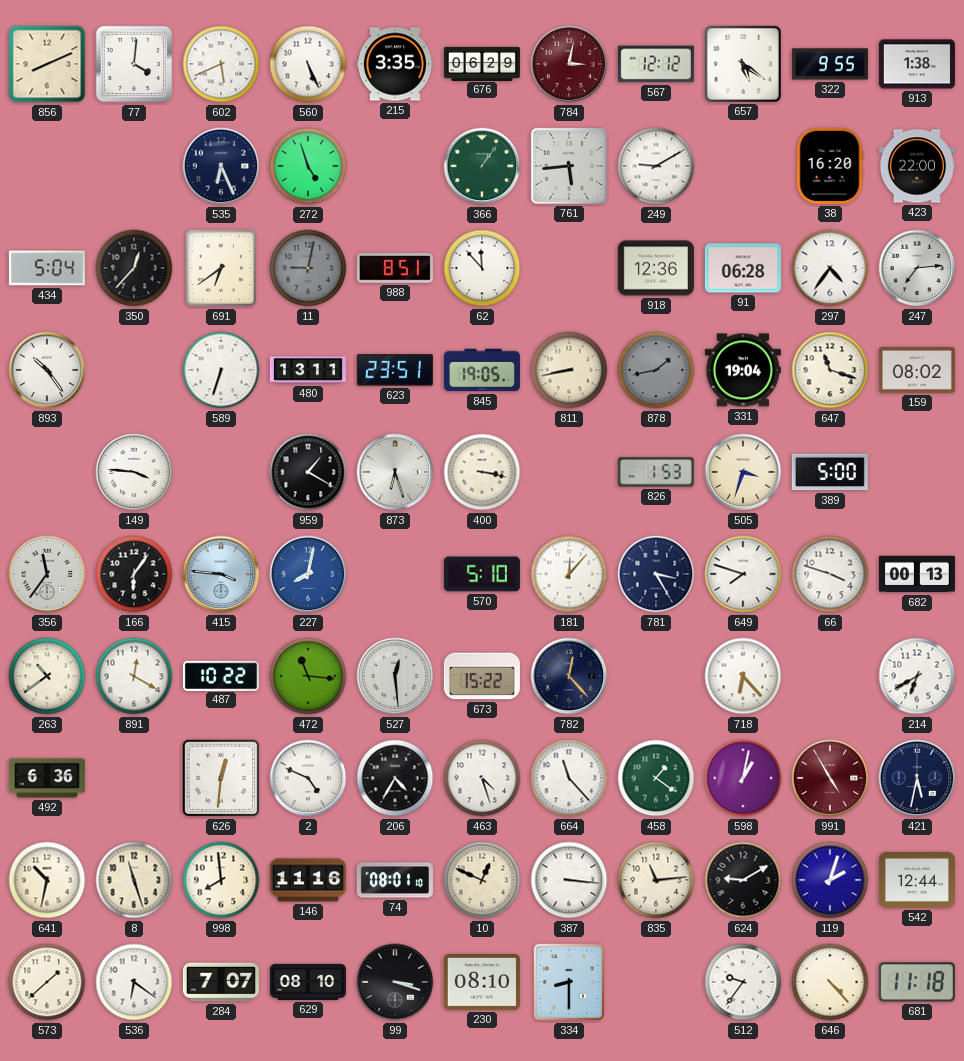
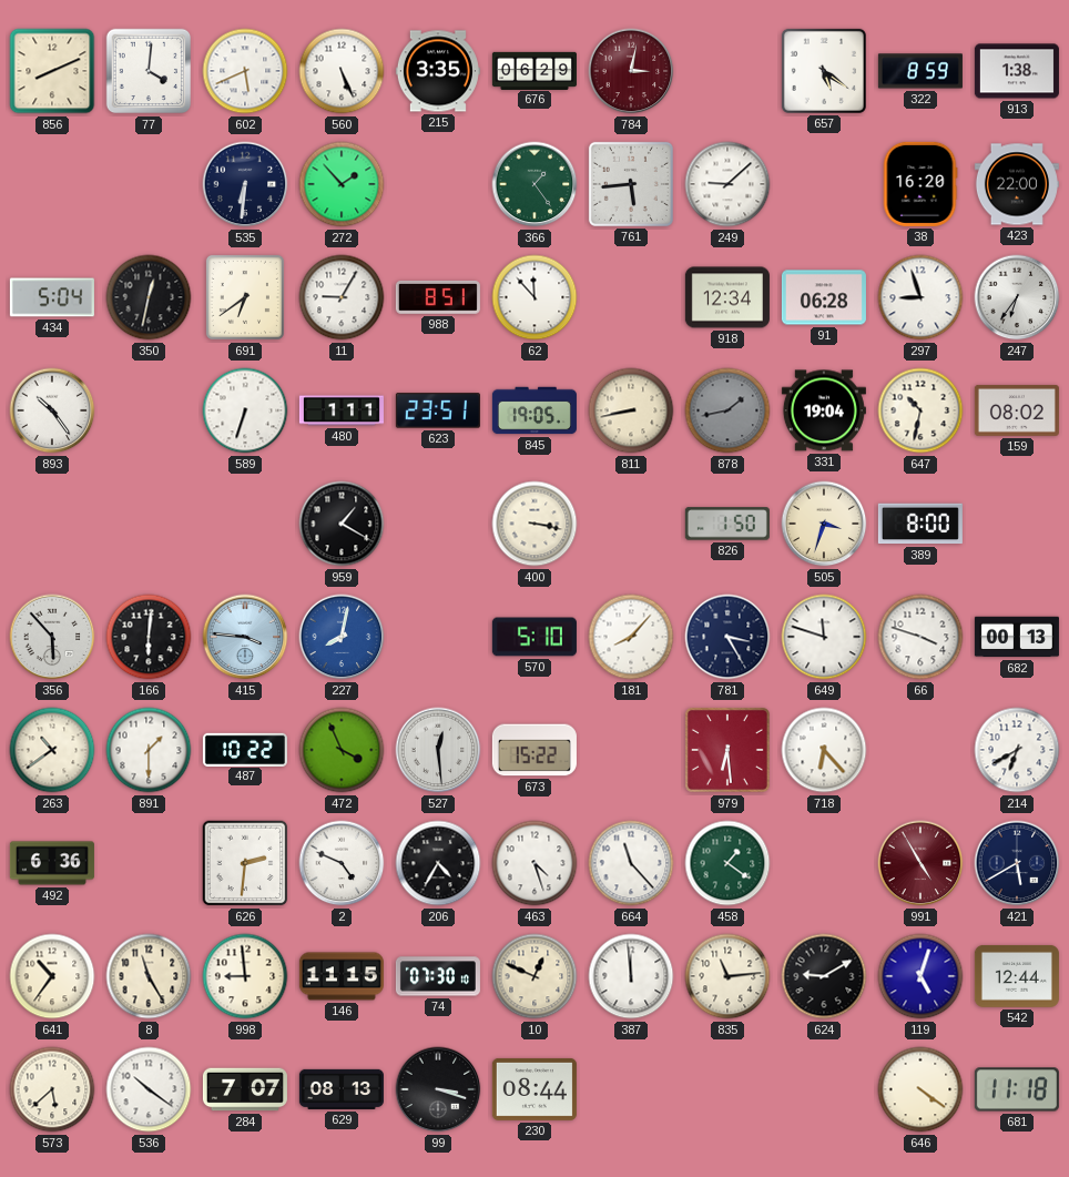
567: 12:12 -> none
322: 9:55 -> 8:59
535: 6:26 -> 6:31
272: 4:57 -> 1:53
366: 1:06 -> 1:24
249: 9:10 -> 9:08
350: 12:37 -> 12:32
11: 9:02 -> 9:05
11 dial: grey -> white
918: 12:36 -> 12:34
297: 4:36 -> 8:57
247: 7:14 -> 6:36
480: 13:11 -> 1:11
647: 11:18 -> 10:32
149: 3:46 -> none
873: 6:27 -> none
826: 1:53 -> 1:50
389: 5:00 -> 8:00
356: 11:36 -> 5:53
166: 6:06 -> 6:01
181: 12:07 -> 8:07
649: 7:48 -> 11:48
891: 12:20 -> 1:30
472: 11:16 -> 3:56
782: 12:23 -> none
979: none -> 6:29
626: 12:31 -> 2:31
598: 1:02 -> none
421: 5:32 -> 5:40
641: 10:32 -> 10:36
8: 11:27 -> 11:25
998: 7:59 -> 8:59
146: 11:16 -> 11:15
74: 08:01 -> 07:30
387: 3:16 -> 11:59
119: 2:03 -> 5:03
573: 1:38 -> 5:38
536: 6:21 -> 10:21
629: 08:10 -> 08:13
230: 08:10 -> 08:44
334: 8:30 -> none
512: 9:36 -> none
646: 4:23 -> 4:21
